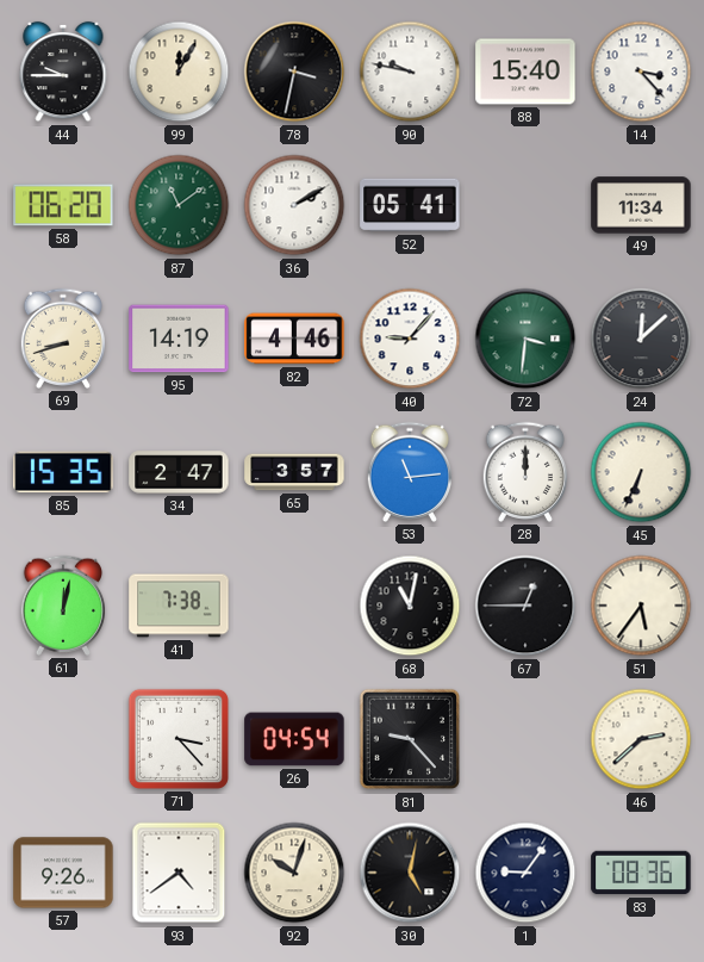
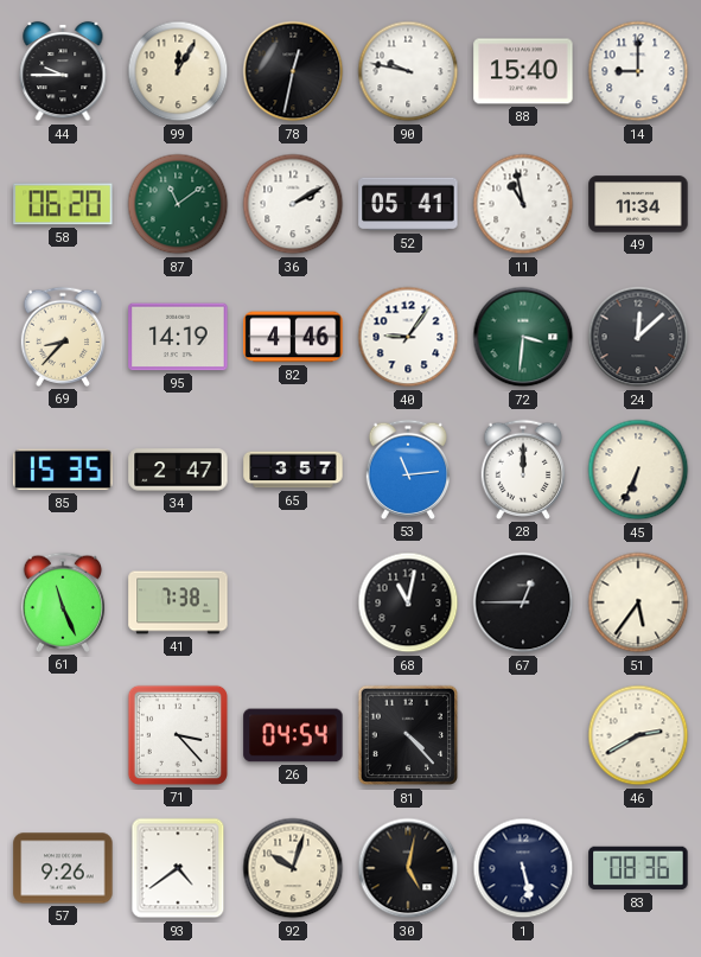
78: 3:32 -> 12:32
14: 3:23 -> 9:00
11: none -> 10:58
69: 8:42 -> 8:37
40: 9:07 -> 9:06
61: 12:02 -> 11:26
81: 9:23 -> 4:23
46: 2:38 -> 2:40
1: 9:06 -> 5:28
